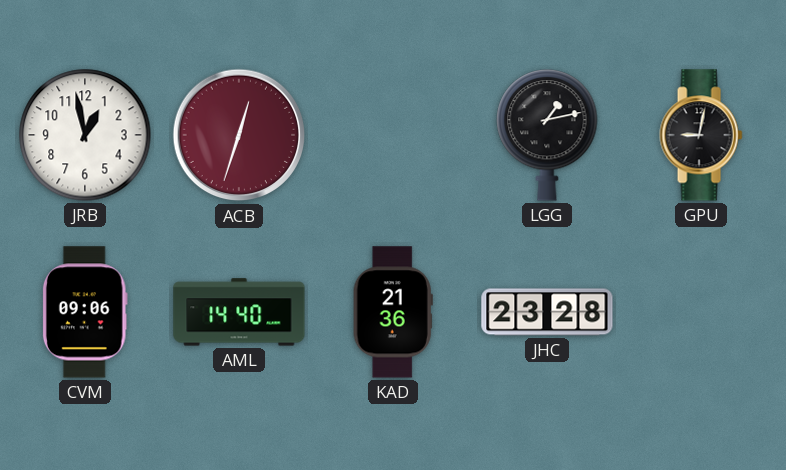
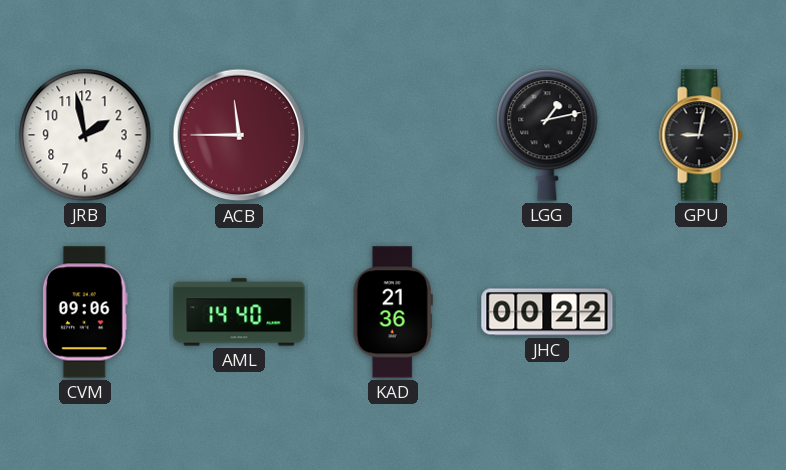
JRB: 12:58 -> 1:58
ACB: 12:33 -> 11:45
JHC: 23:28 -> 00:22
